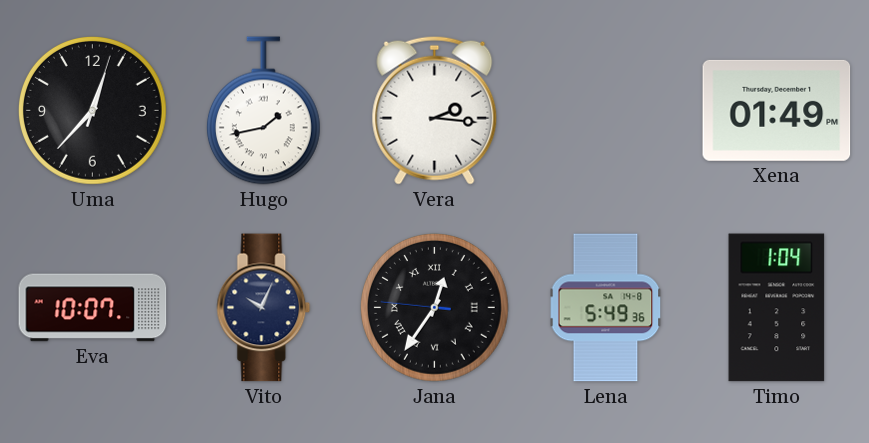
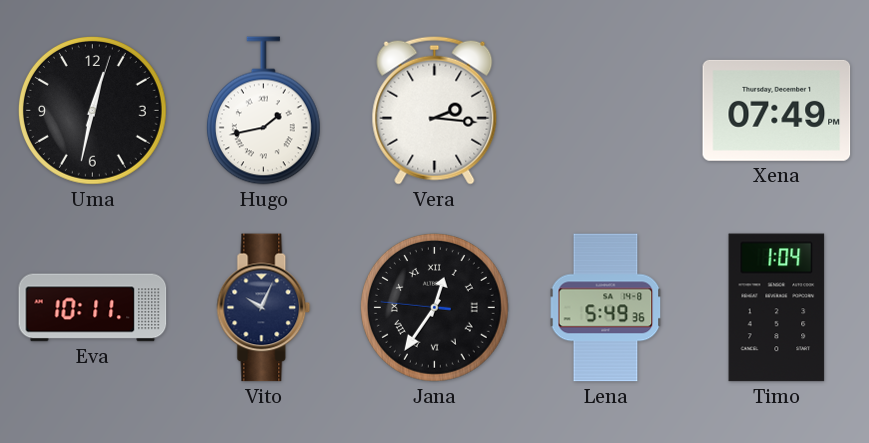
Uma: 12:37 -> 12:32
Xena: 01:49 -> 07:49
Eva: 10:07 -> 10:11
